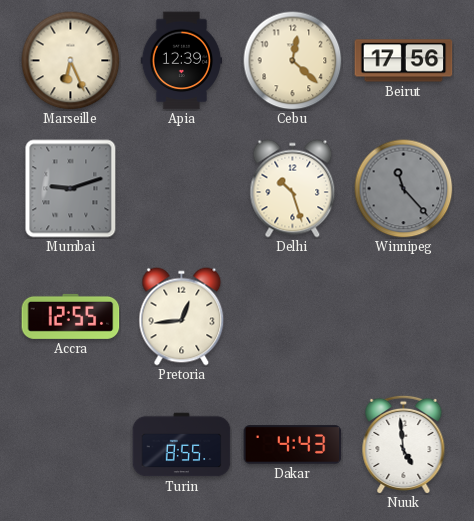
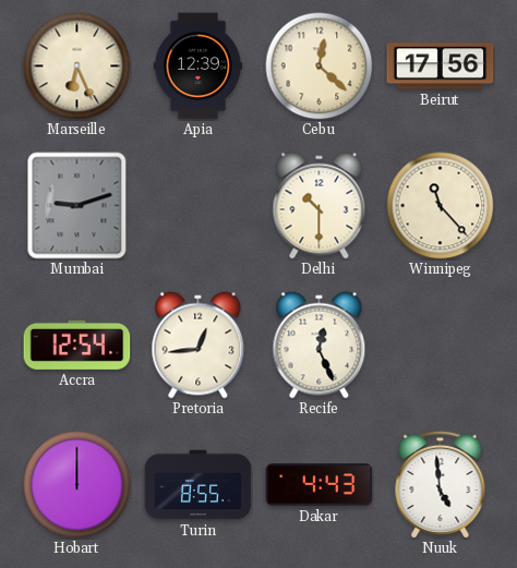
Delhi: 10:27 -> 10:30
Winnipeg dial: grey -> cream
Accra: 12:55 -> 12:54
Recife: none -> 12:26
Hobart: none -> 12:00
